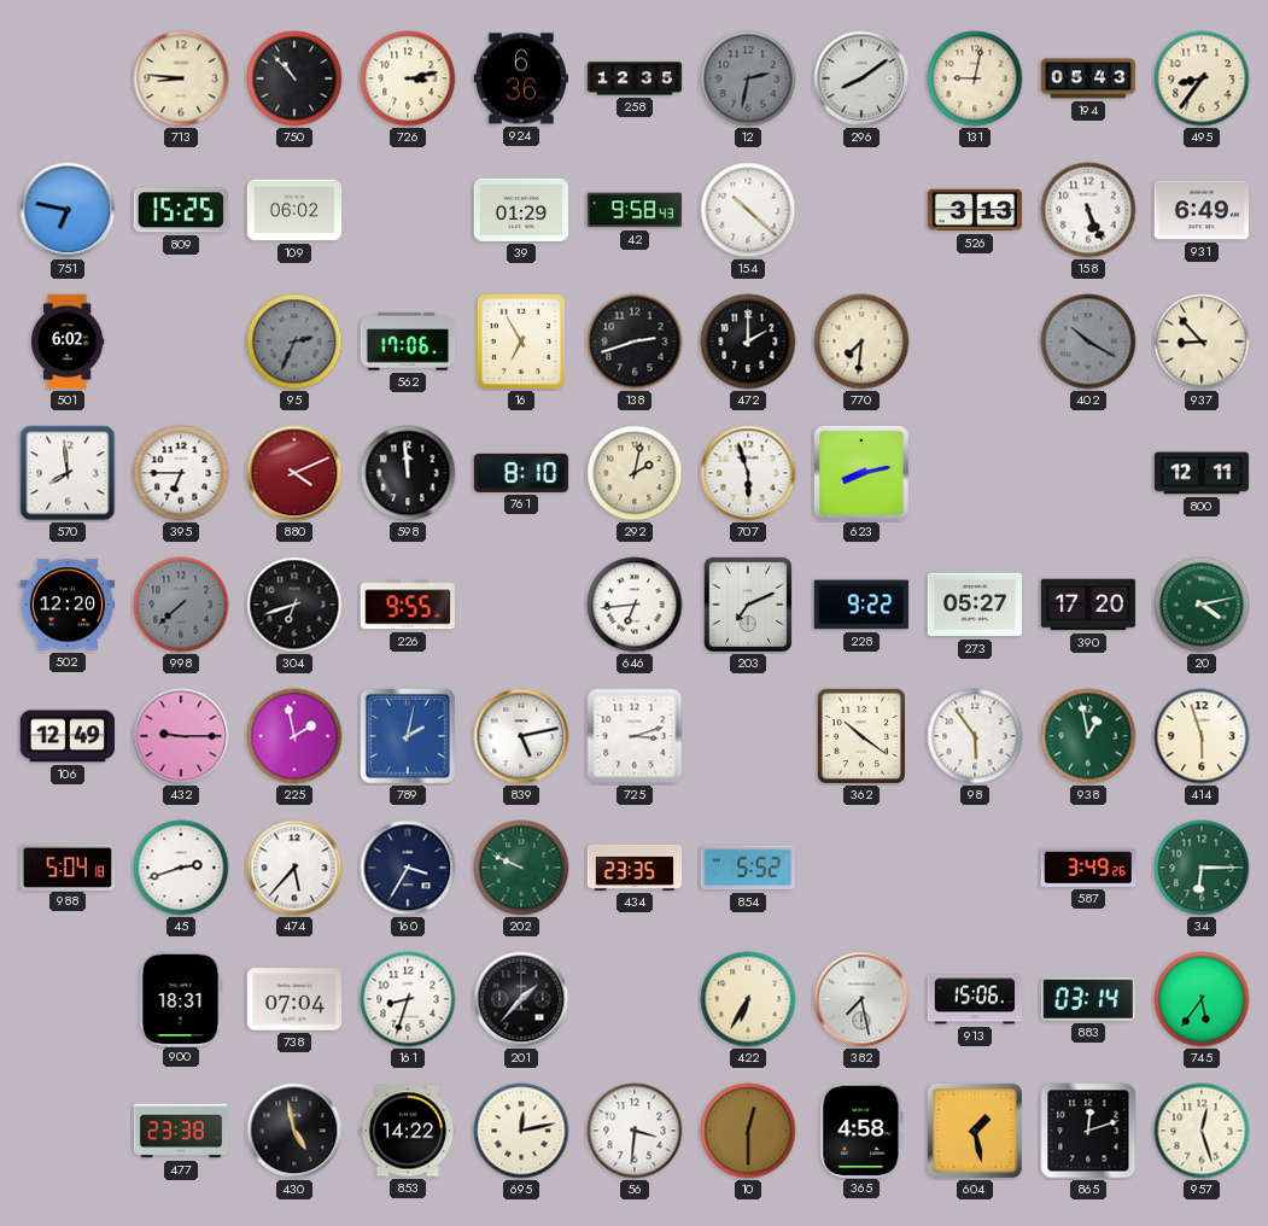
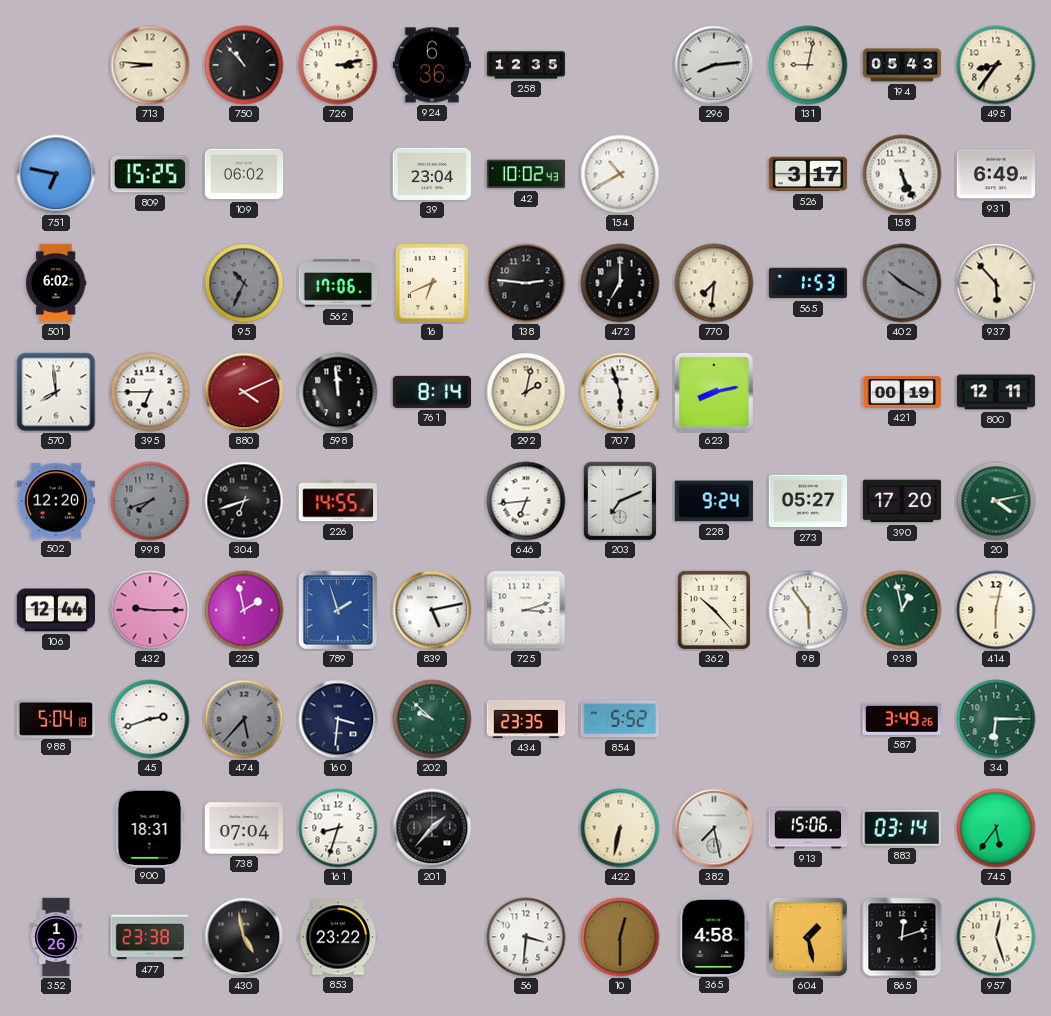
12: 2:32 -> none
296: 8:09 -> 8:14
39: 01:29 -> 23:04
42: 9:58 -> 10:02
154: 10:22 -> 10:40
526: 3:13 -> 3:17
95: 2:34 -> 10:34
16: 6:55 -> 6:41
138: 2:42 -> 2:46
472: 2:00 -> 7:00
565: none -> 1:53
937: 8:53 -> 5:53
761: 8:10 -> 8:14
421: none -> 00:19
998: 7:38 -> 7:42
226: 9:55 -> 14:55
228: 9:22 -> 9:24
106: 12:49 -> 12:44
789: 2:02 -> 1:57
362: 10:21 -> 10:23
414: 5:57 -> 6:02
474 dial: white -> grey
160: 3:35 -> 3:31
202: 9:49 -> 9:52
422: 6:35 -> 6:32
352: none -> 1:26
853: 14:22 -> 23:22
695: 12:13 -> none
